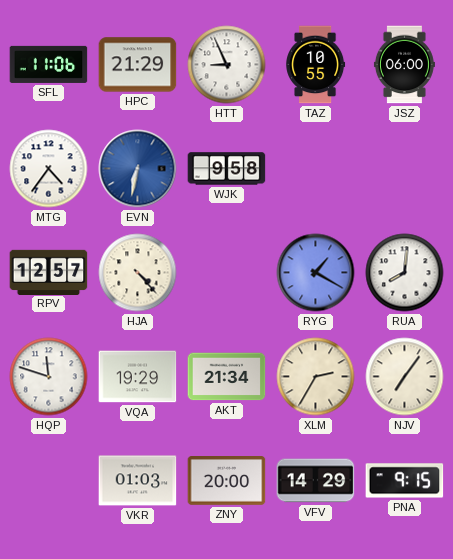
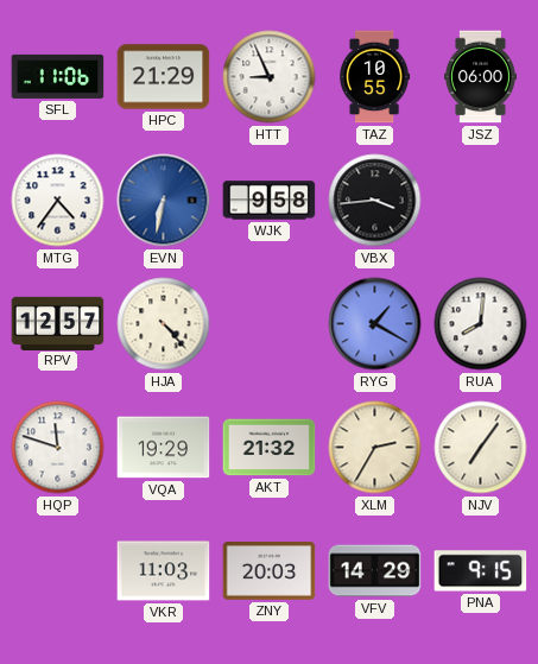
VBX: none -> 3:44
AKT: 21:34 -> 21:32
VKR: 01:03 -> 11:03
ZNY: 20:00 -> 20:03
